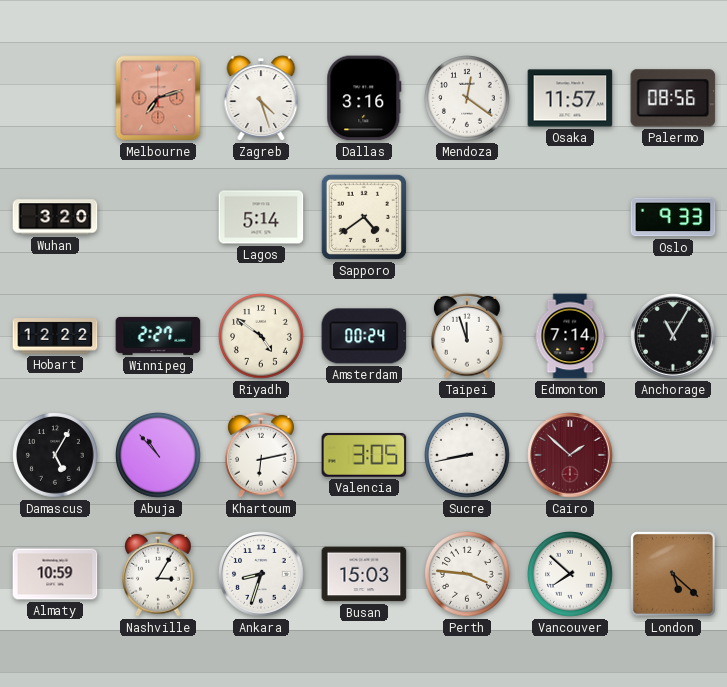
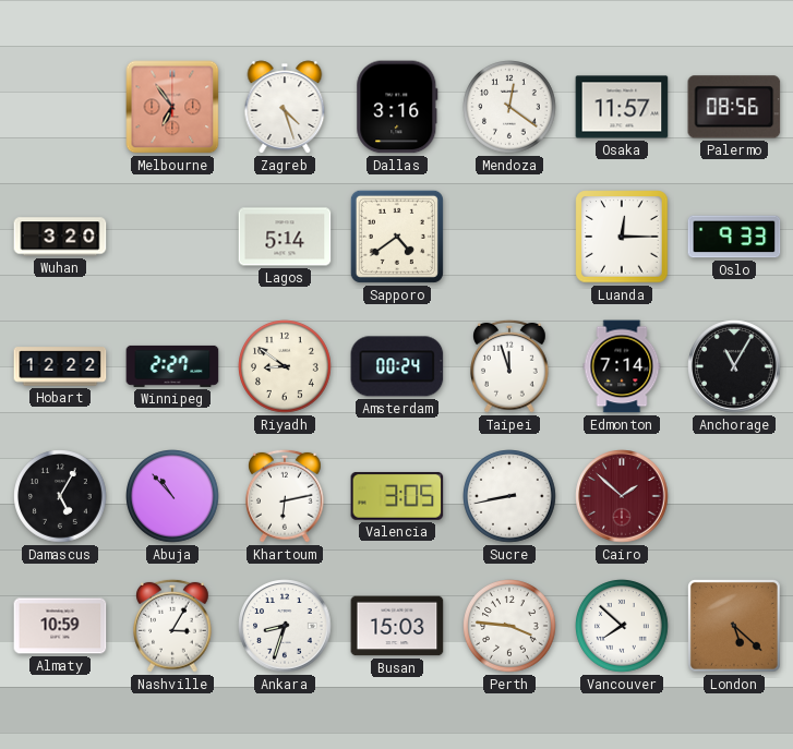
Melbourne: 7:12 -> 6:54
Luanda: none -> 12:15
Riyadh: 4:51 -> 8:51
